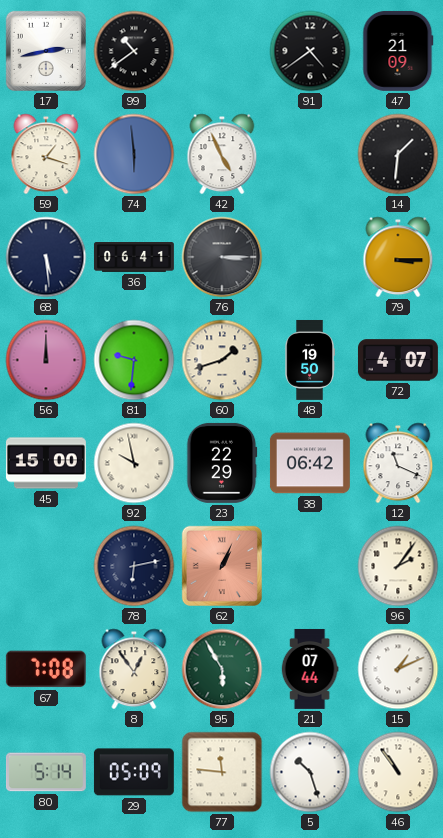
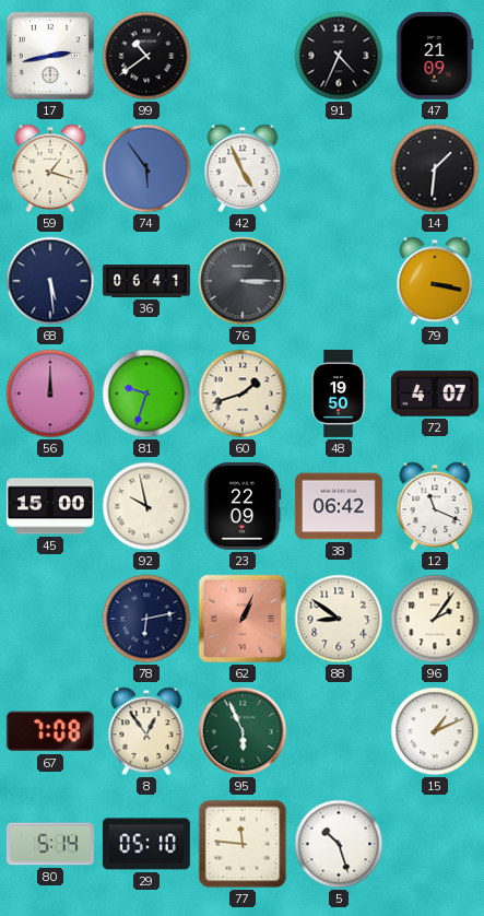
91: 4:39 -> 4:34
74: 5:59 -> 5:54
79: 3:15 -> 3:17
81: 9:31 -> 9:33
23: 22:29 -> 22:09
88: none -> 8:51
95: 5:55 -> 5:56
21: 07:44 -> none
29: 05:09 -> 05:10
46: 10:54 -> none
